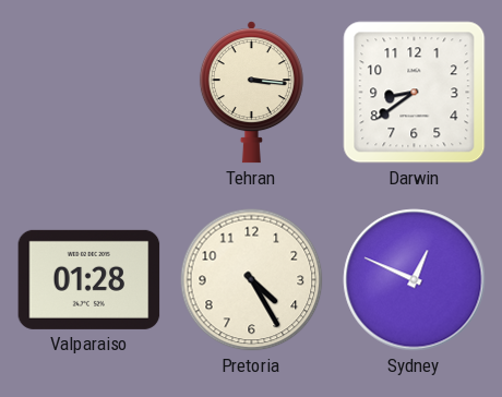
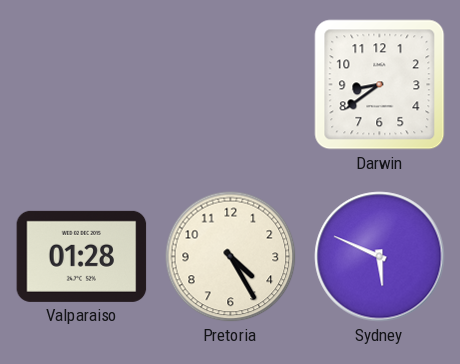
Tehran: 3:16 -> none
Sydney: 12:49 -> 5:49
